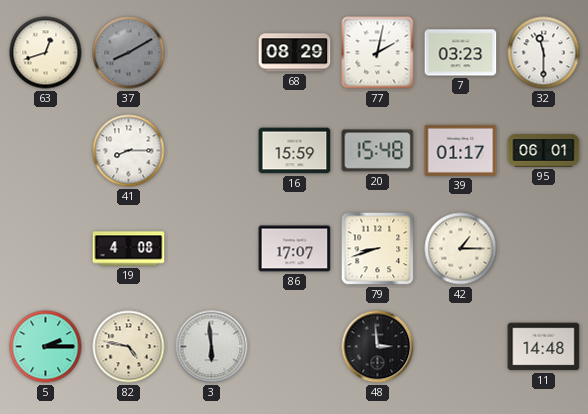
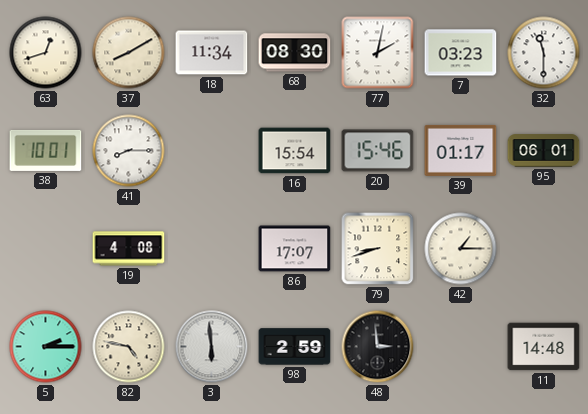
37 dial: grey -> cream
18: none -> 11:34
68: 08:29 -> 08:30
38: none -> 10:01
16: 15:59 -> 15:54
20: 15:48 -> 15:46
98: none -> 2:59
